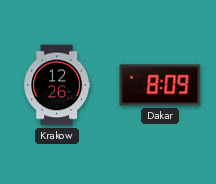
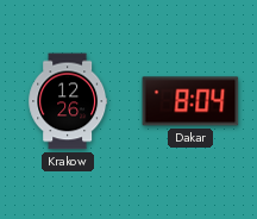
Dakar: 8:09 -> 8:04
